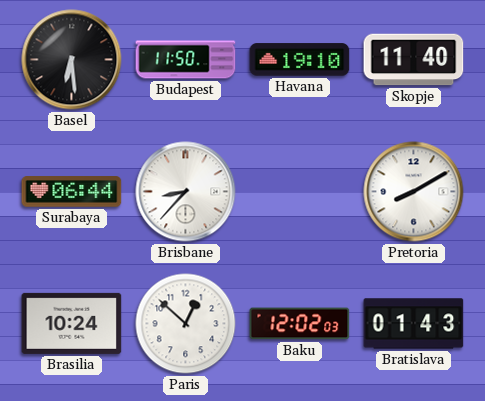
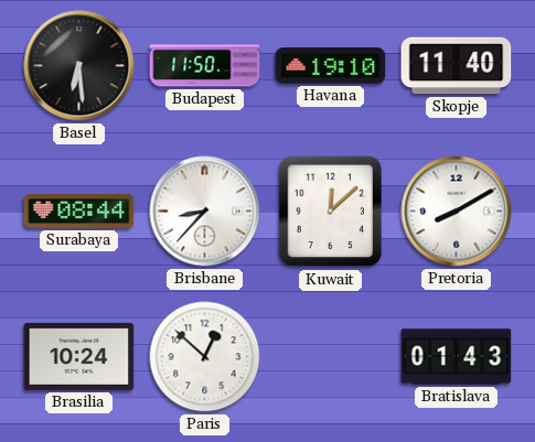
Surabaya: 06:44 -> 08:44
Kuwait: none -> 12:08
Baku: 12:02 -> none
